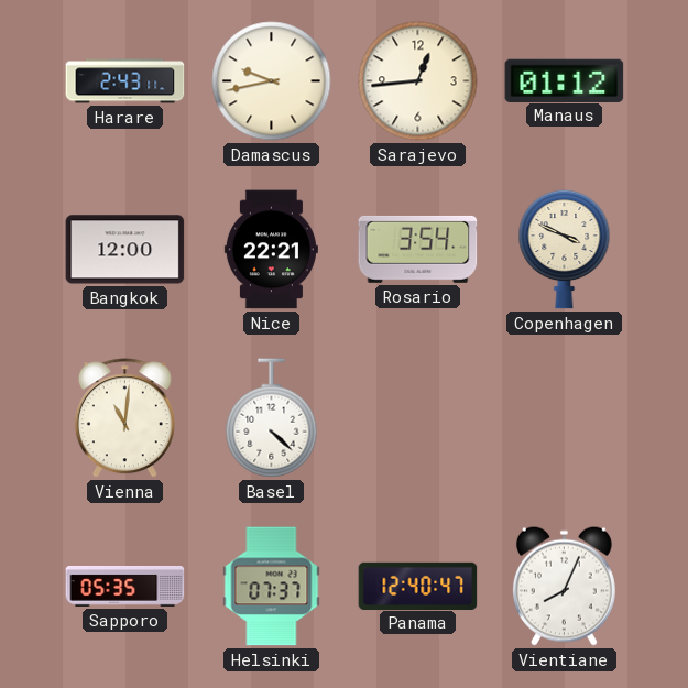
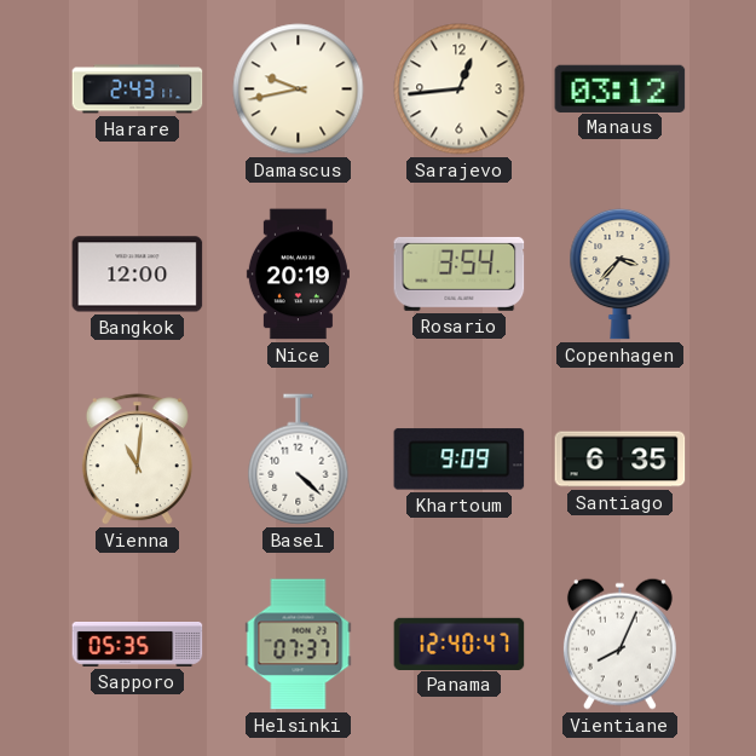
Manaus: 01:12 -> 03:12
Nice: 22:21 -> 20:19
Copenhagen: 3:49 -> 3:37
Khartoum: none -> 9:09
Santiago: none -> 6:35
